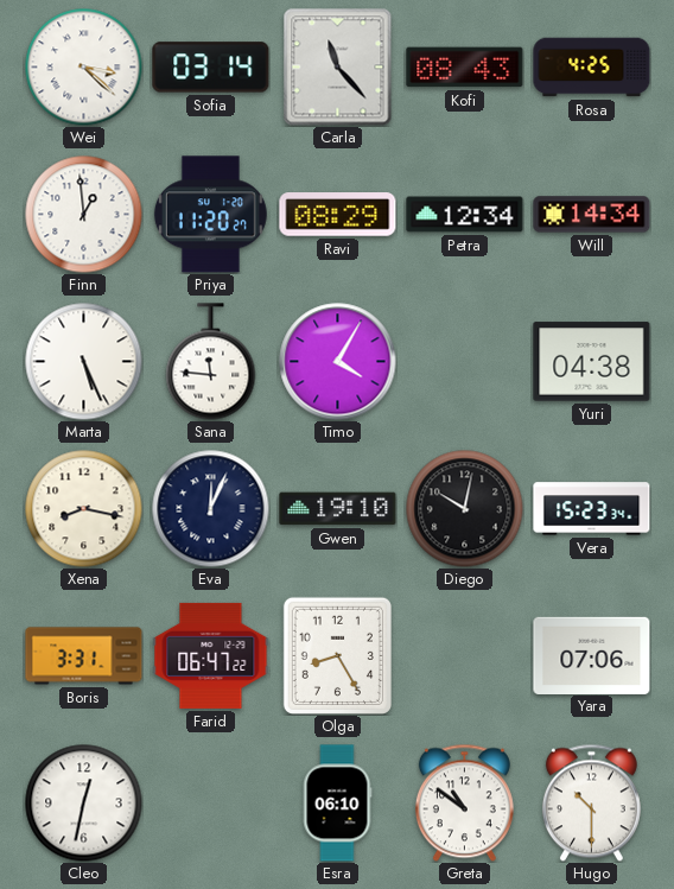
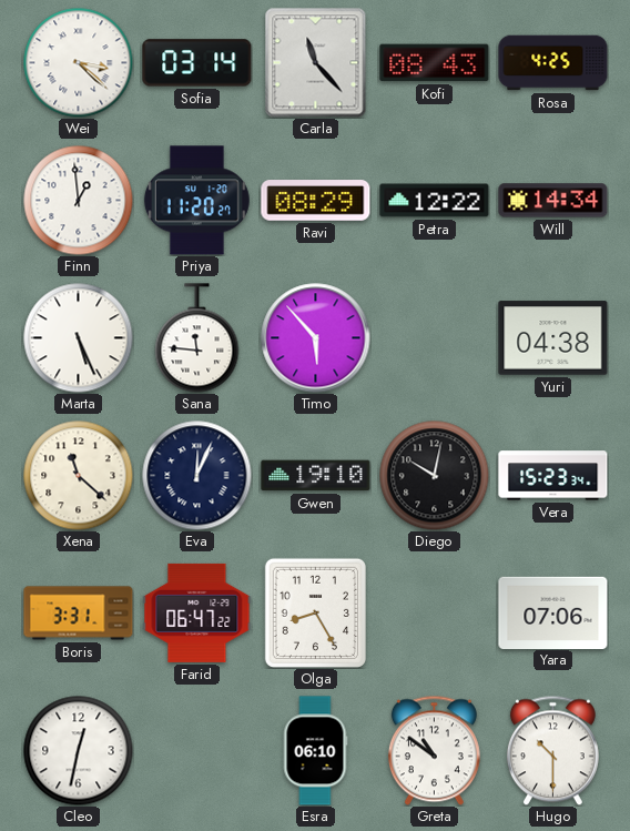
Petra: 12:34 -> 12:22
Timo: 4:05 -> 5:53
Xena: 8:17 -> 11:22
